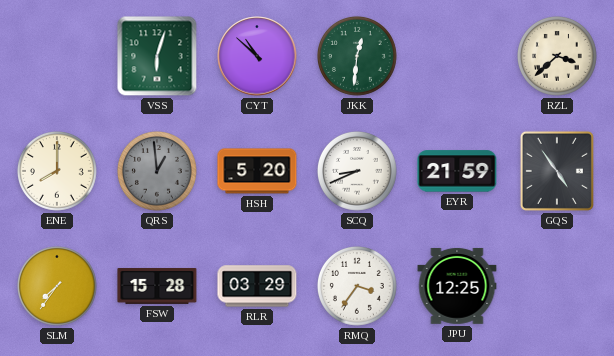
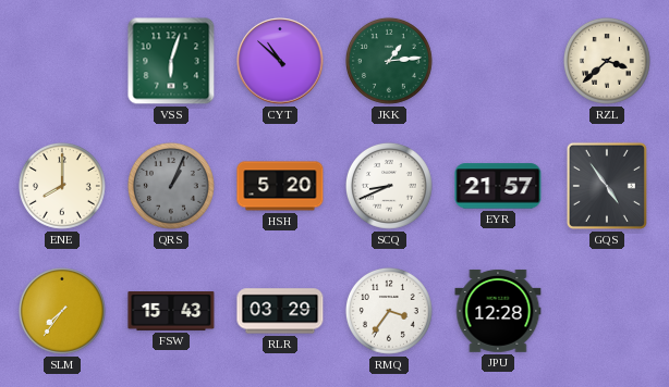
JKK: 12:31 -> 1:14
QRS: 12:59 -> 1:04
EYR: 21:59 -> 21:57
FSW: 15:28 -> 15:43
JPU: 12:25 -> 12:28
